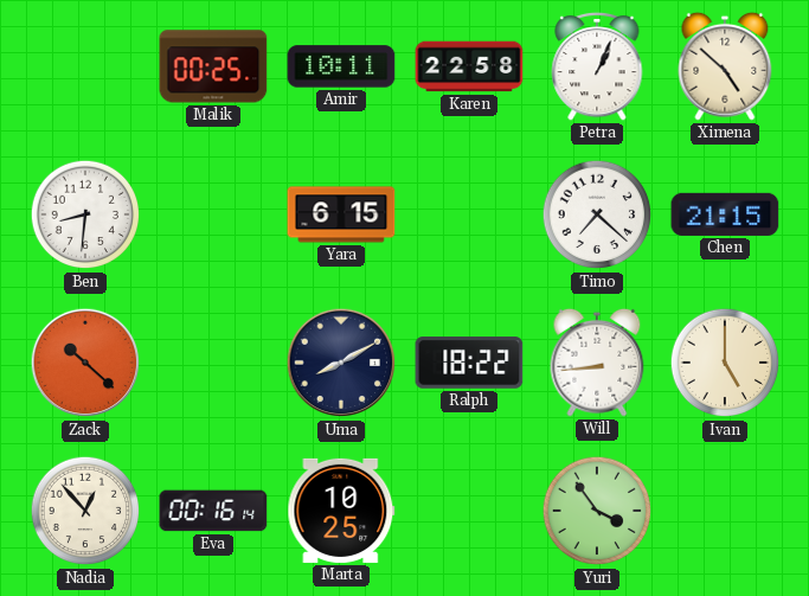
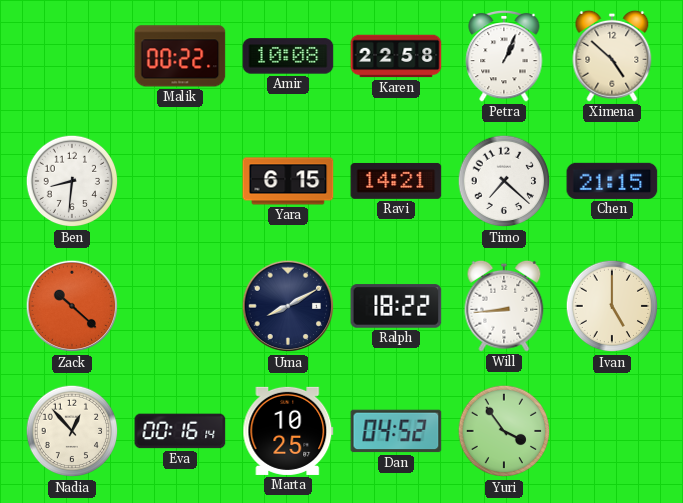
Malik: 00:25 -> 00:22
Amir: 10:11 -> 10:08
Ravi: none -> 14:21
Dan: none -> 04:52
